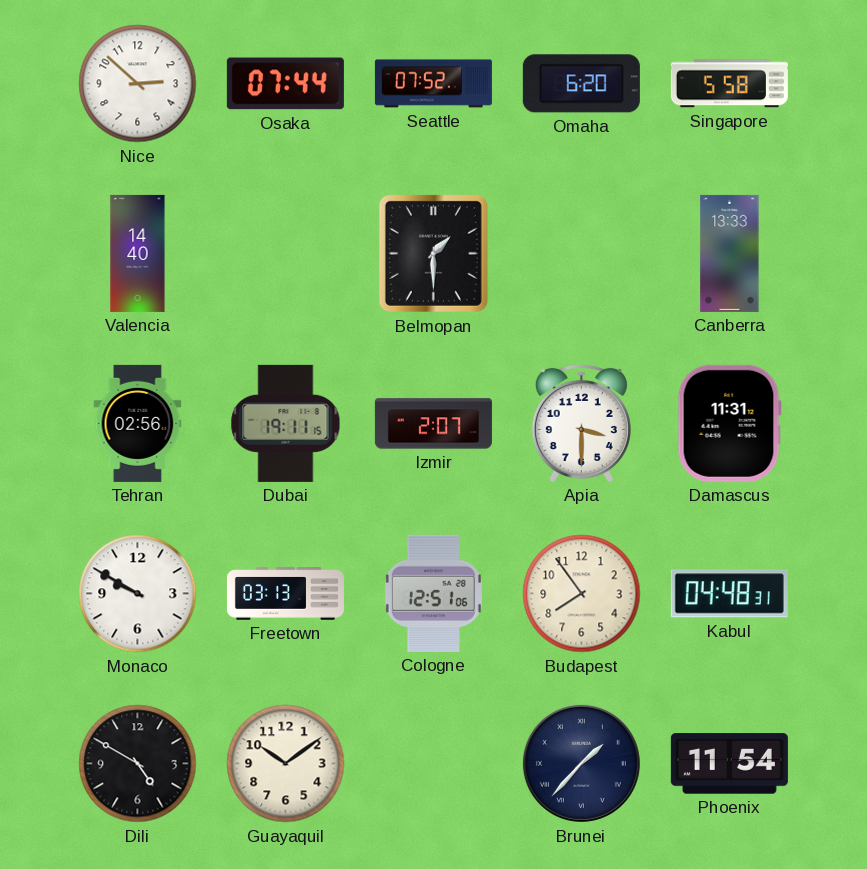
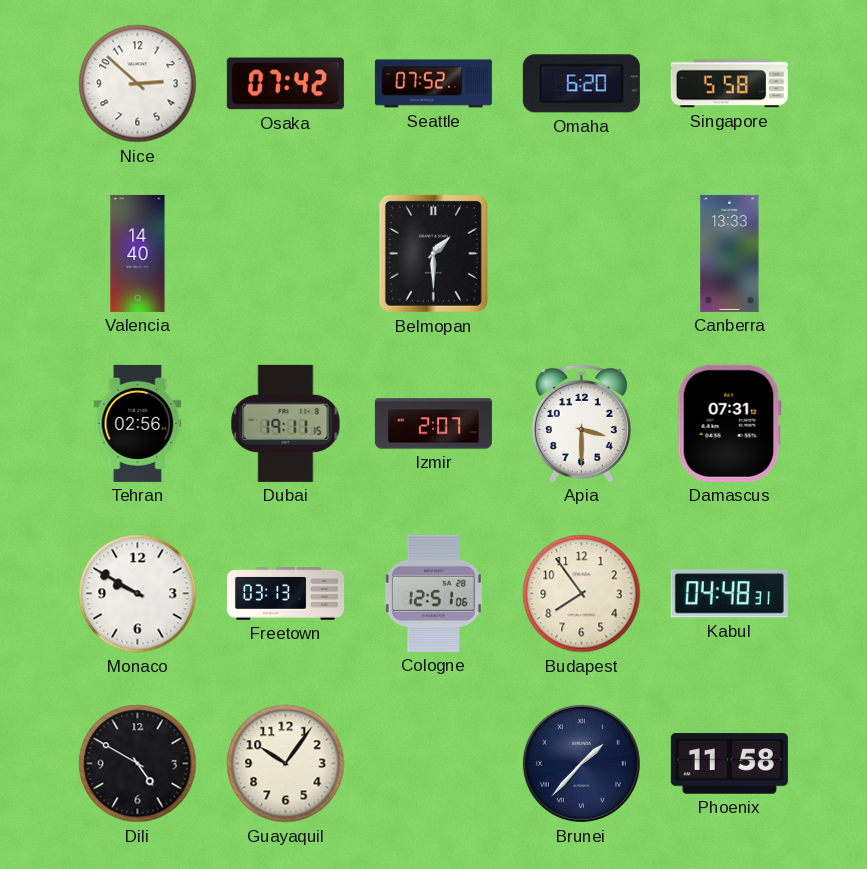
Osaka: 07:44 -> 07:42
Damascus: 11:31 -> 07:31
Guayaquil: 10:09 -> 10:06
Phoenix: 11:54 -> 11:58
